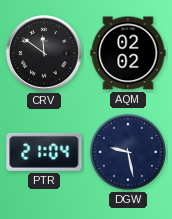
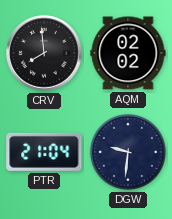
CRV: 11:51 -> 7:59
DGW: 9:28 -> 9:31
